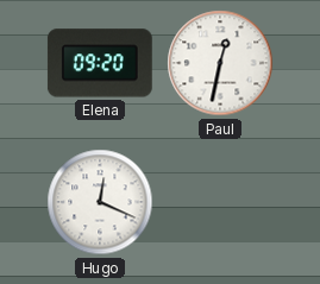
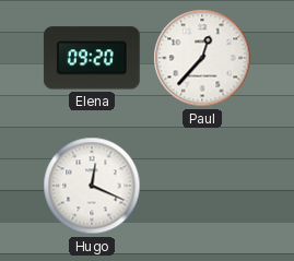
Paul: 12:32 -> 12:37
